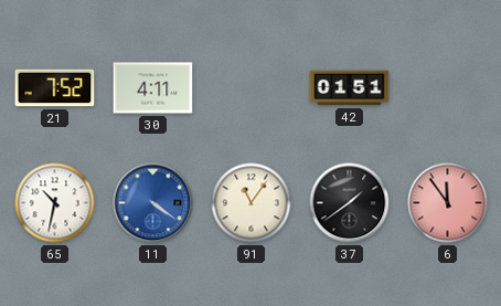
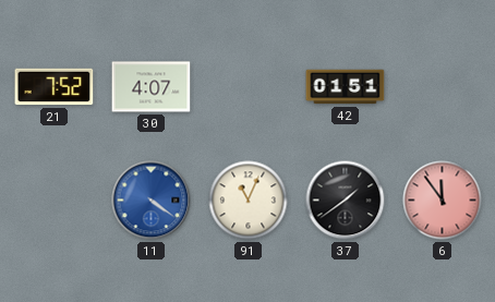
30: 4:11 -> 4:07
65: 10:32 -> none
91: 11:06 -> 11:04
